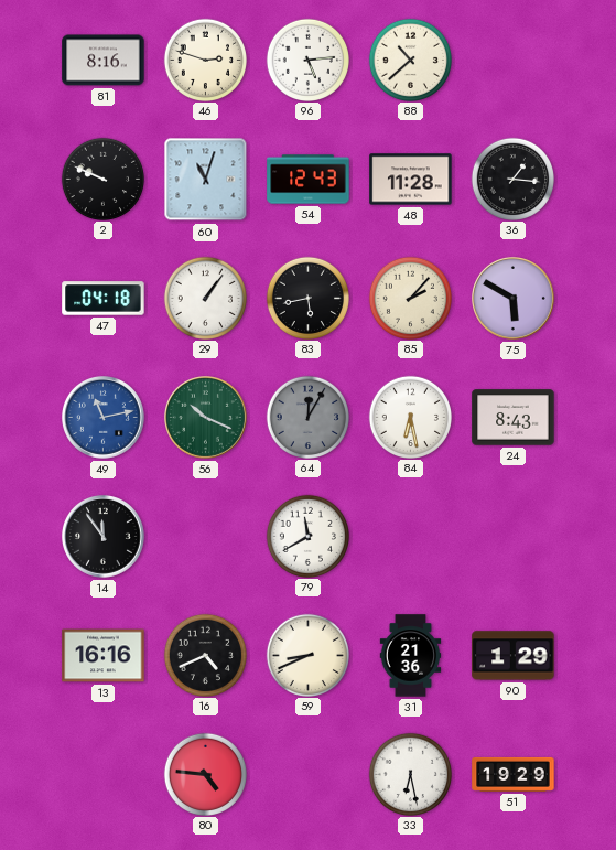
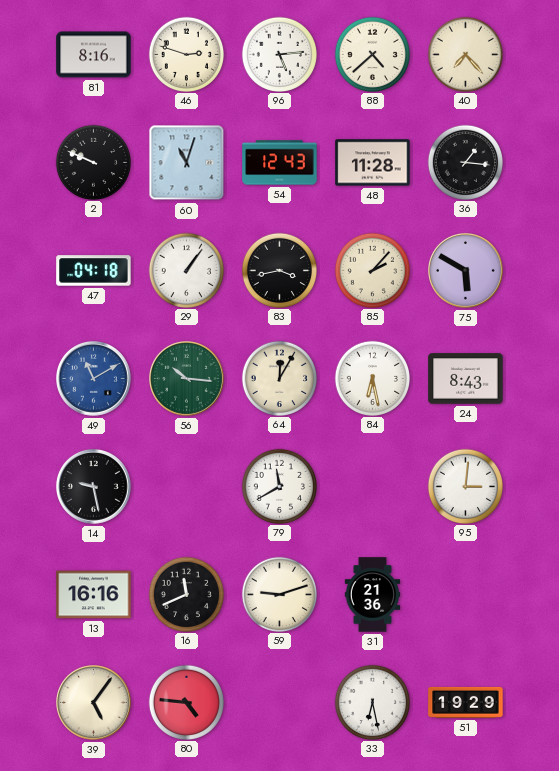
88: 10:38 -> 4:38
40: none -> 7:23
83: 5:43 -> 3:43
49: 11:13 -> 11:10
56: 10:19 -> 10:16
64 dial: grey -> cream
14: 11:54 -> 9:28
95: none -> 3:01
16: 4:41 -> 11:41
59: 8:41 -> 9:12
90: 1:29 -> none
39: none -> 5:06
